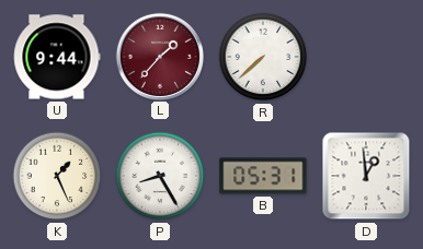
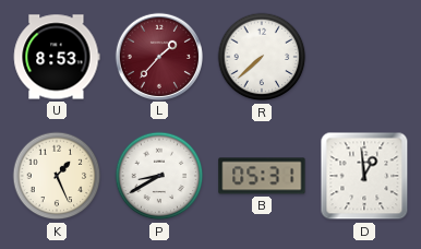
U: 9:44 -> 8:53
P: 8:25 -> 8:40
